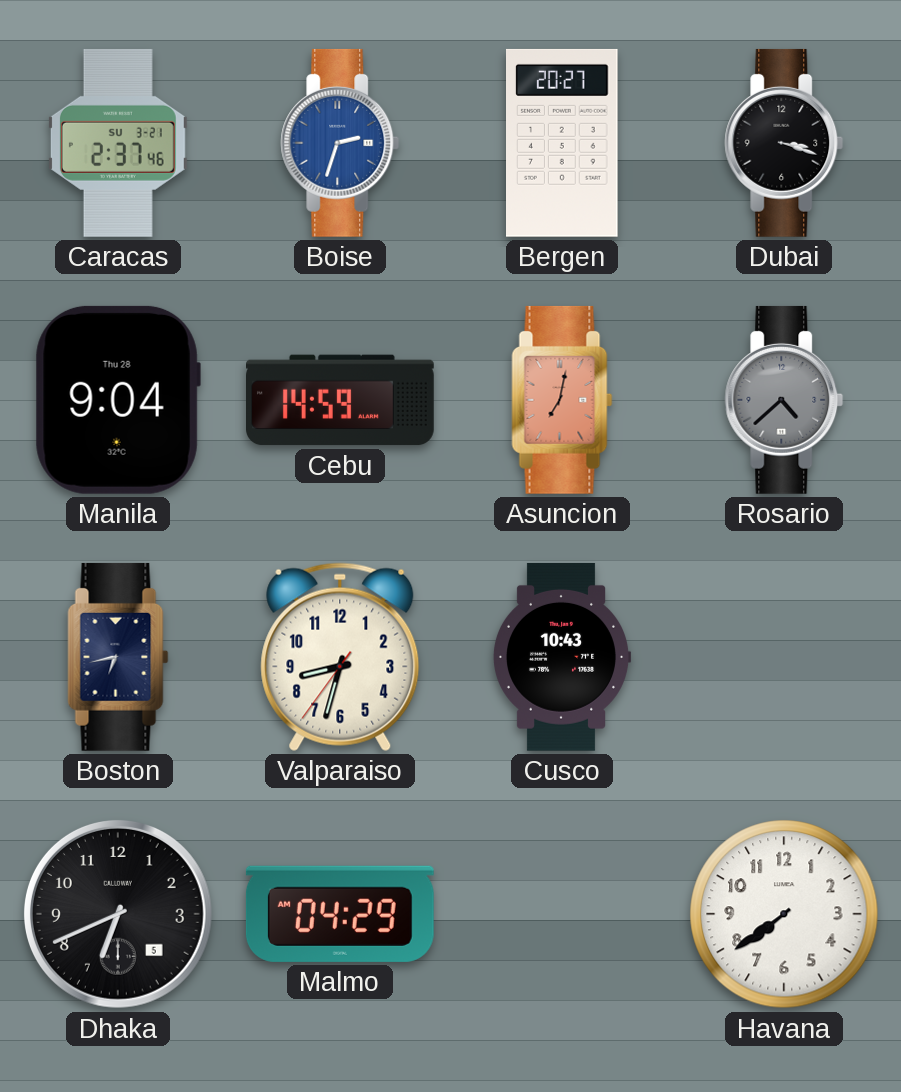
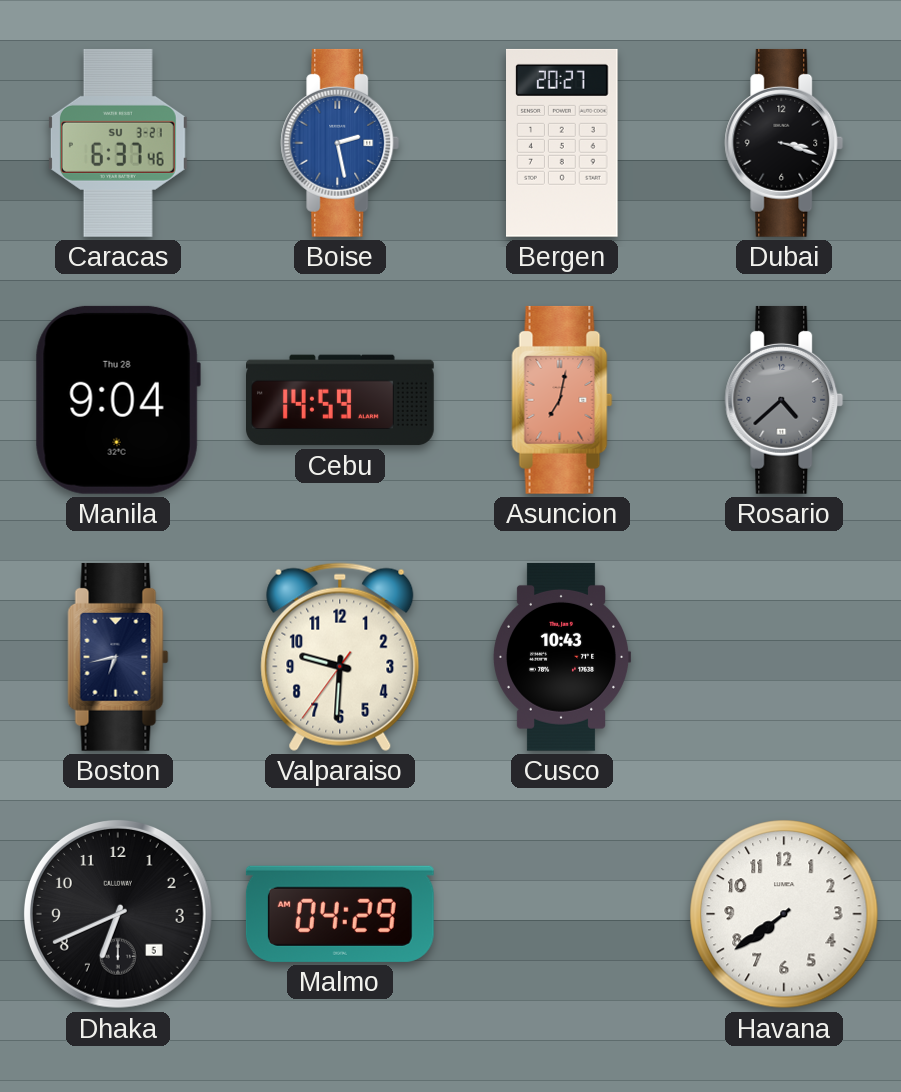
Caracas: 2:37 -> 6:37
Boise: 2:33 -> 2:28
Valparaiso: 8:32 -> 9:30
